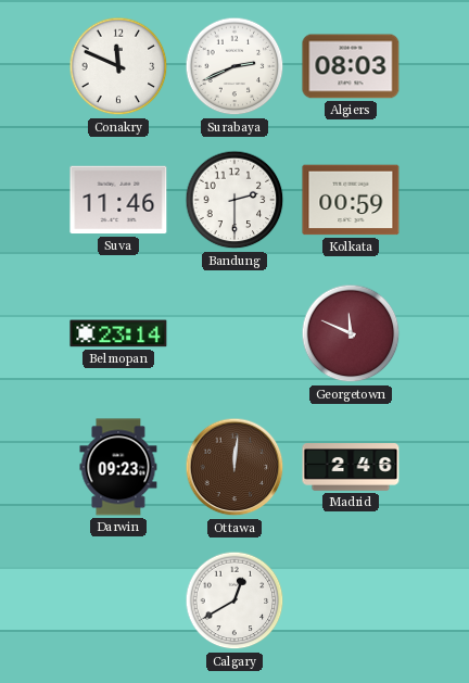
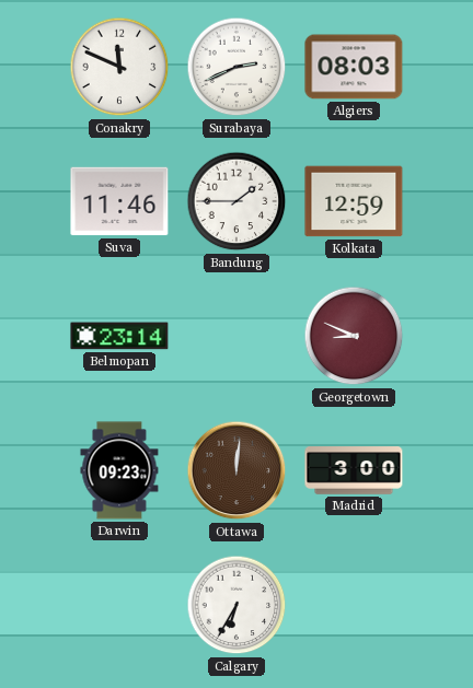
Bandung: 2:30 -> 1:45
Kolkata: 00:59 -> 12:59
Georgetown: 11:49 -> 8:49
Madrid: 2:46 -> 3:00
Calgary: 12:40 -> 6:35
